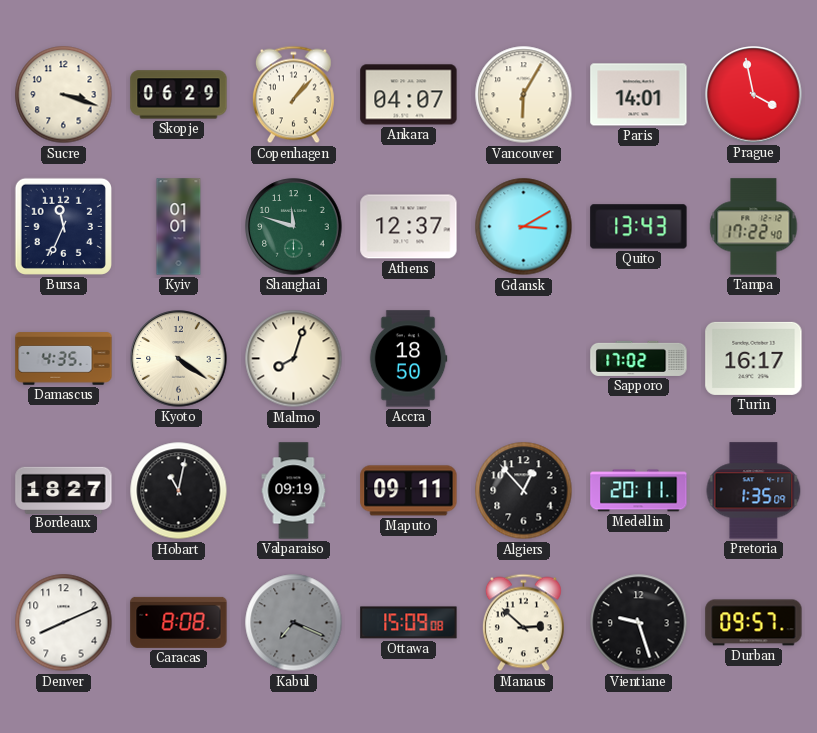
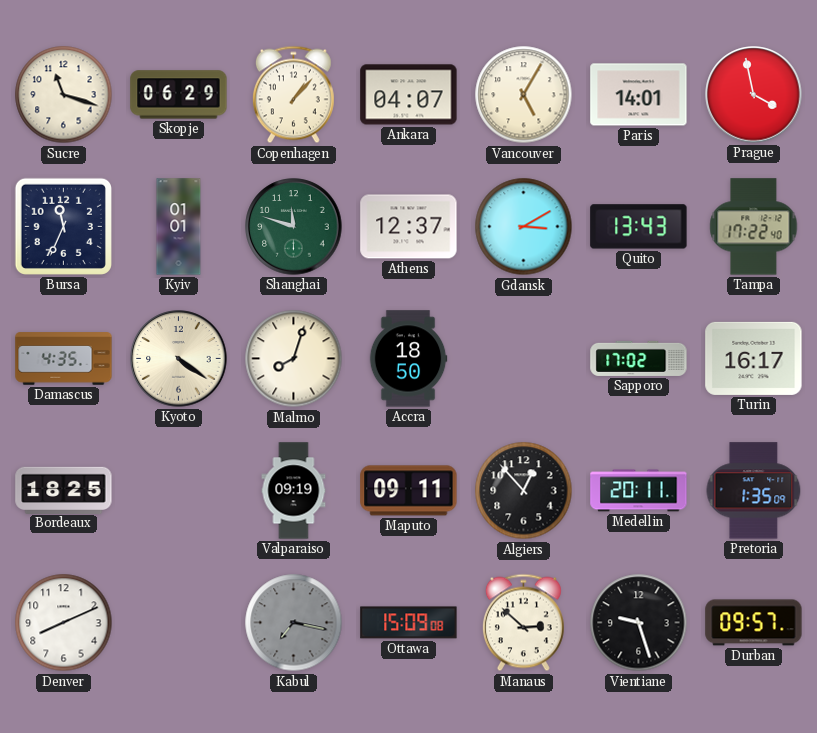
Sucre: 3:18 -> 11:18
Vancouver: 6:05 -> 5:05
Bordeaux: 18:27 -> 18:25
Hobart: 11:02 -> none
Caracas: 8:08 -> none
Kabul: 7:19 -> 7:17
